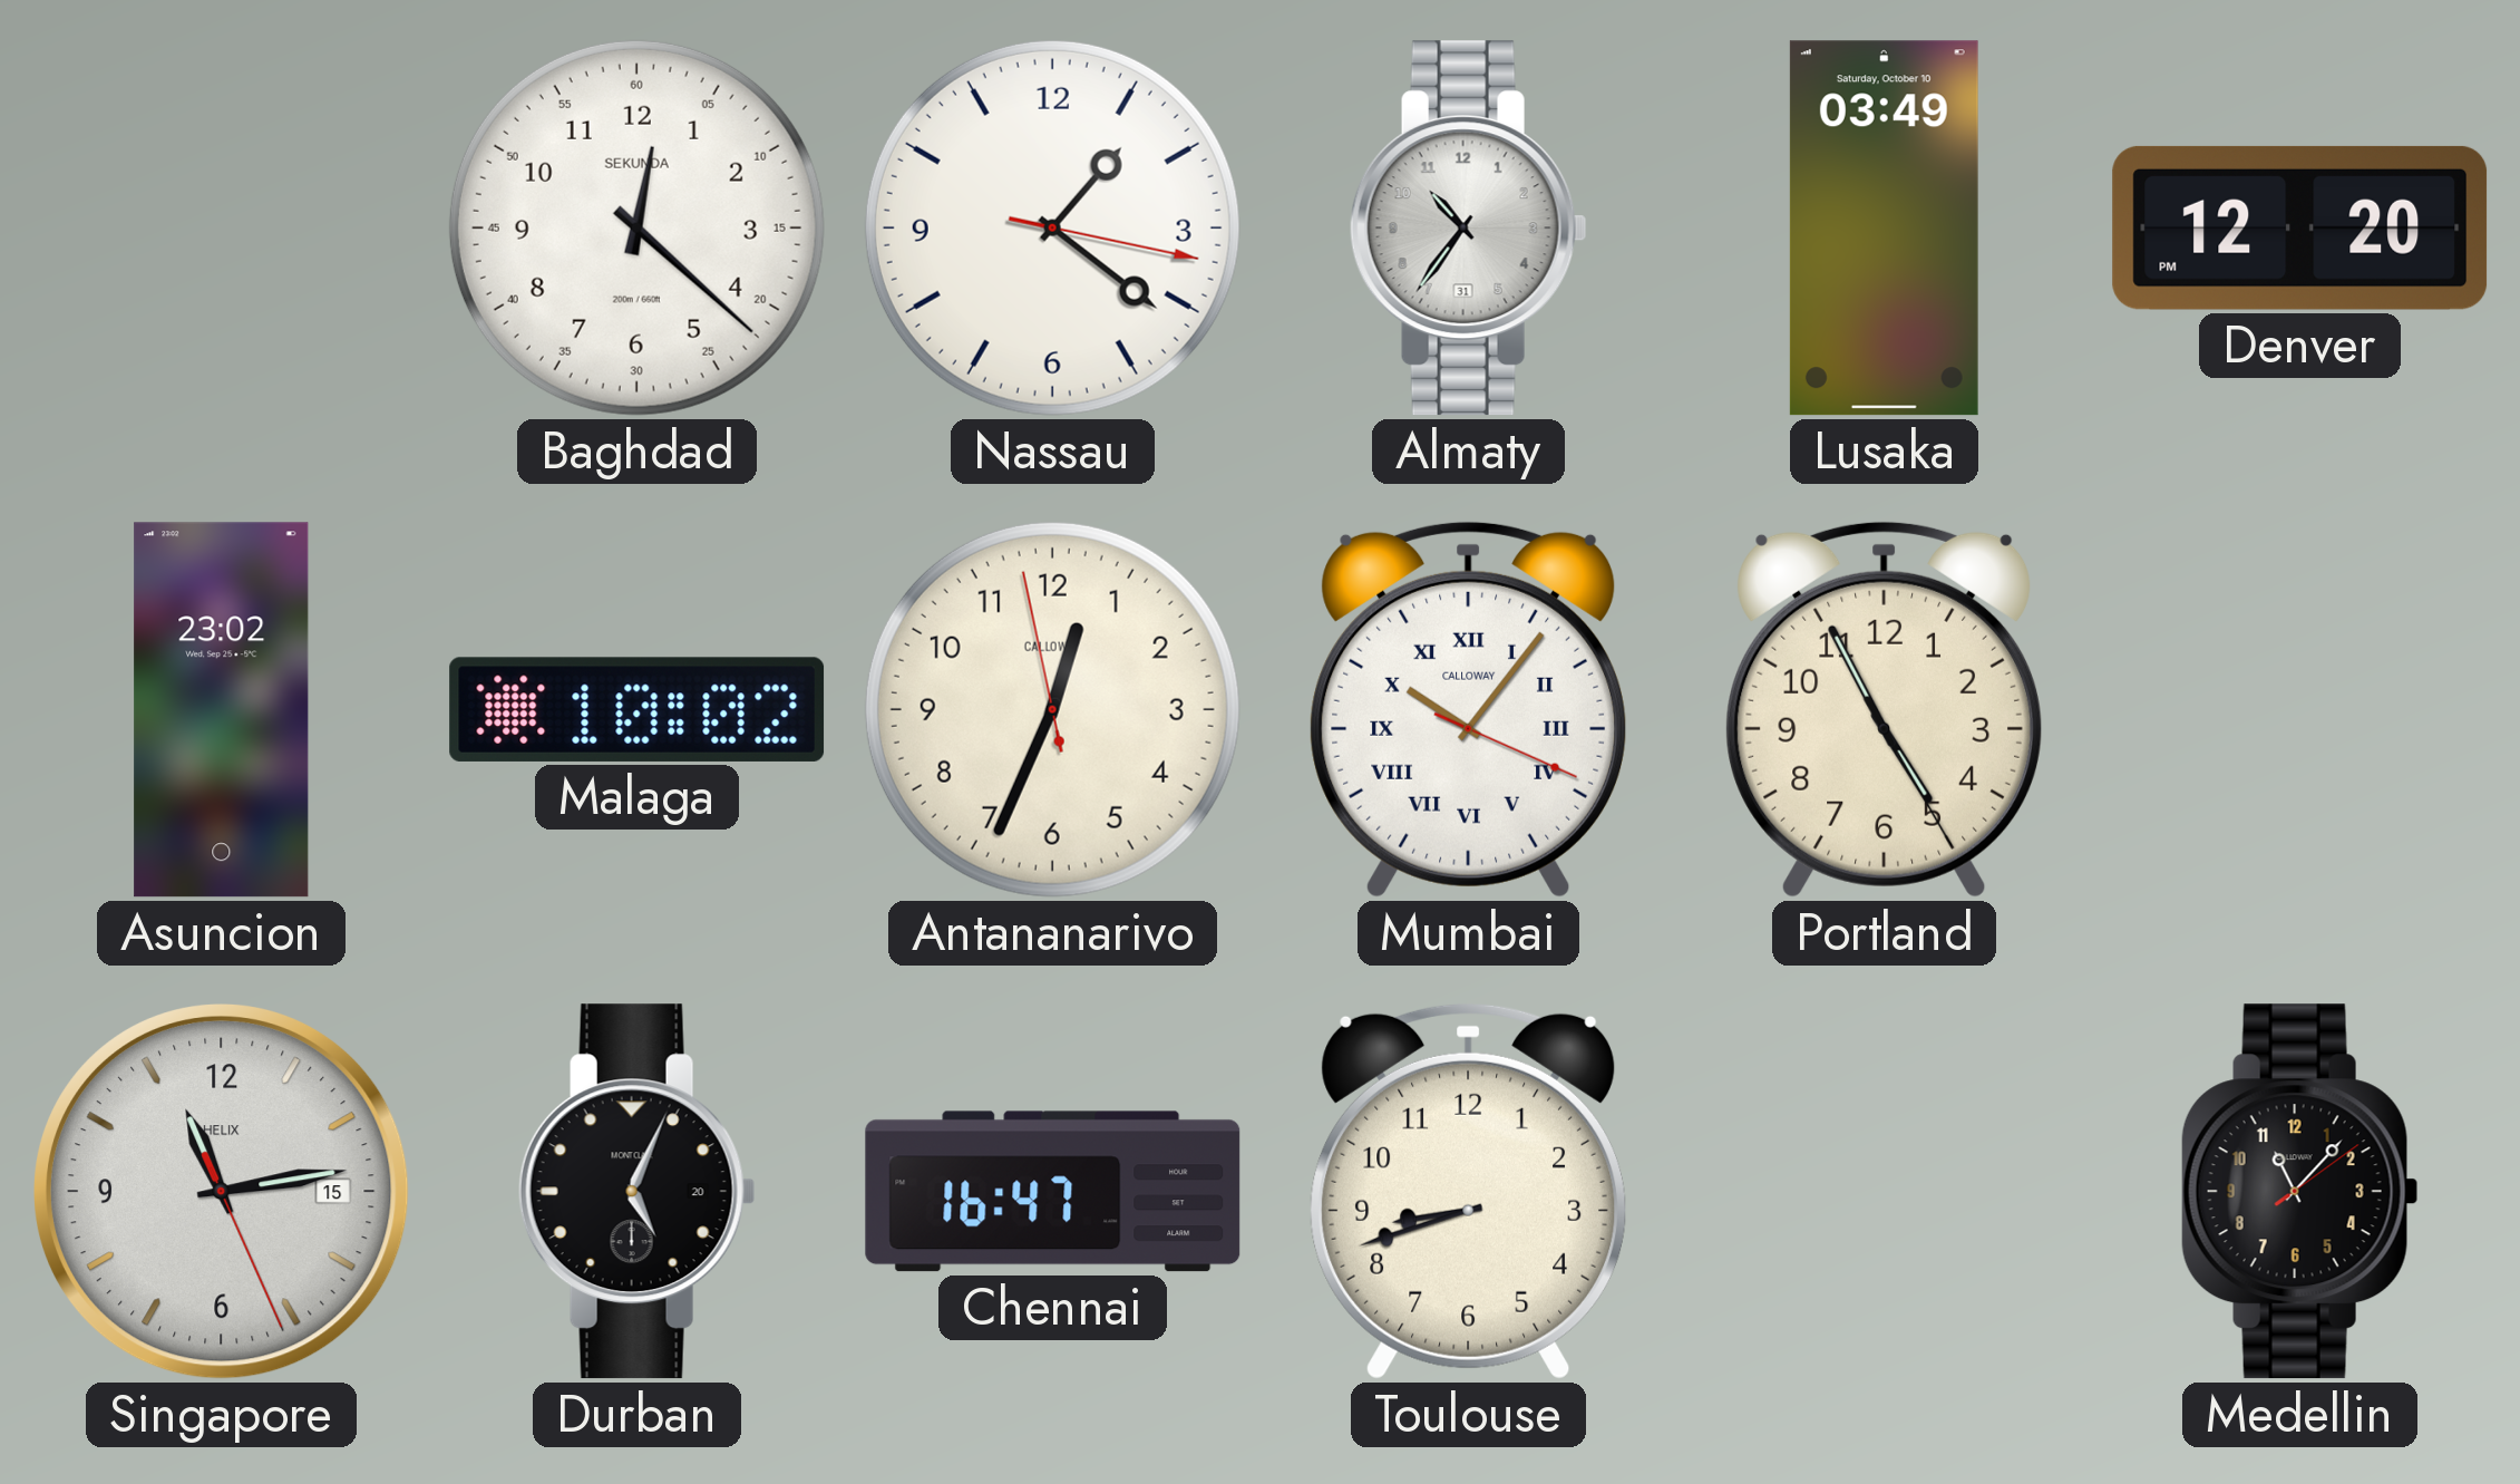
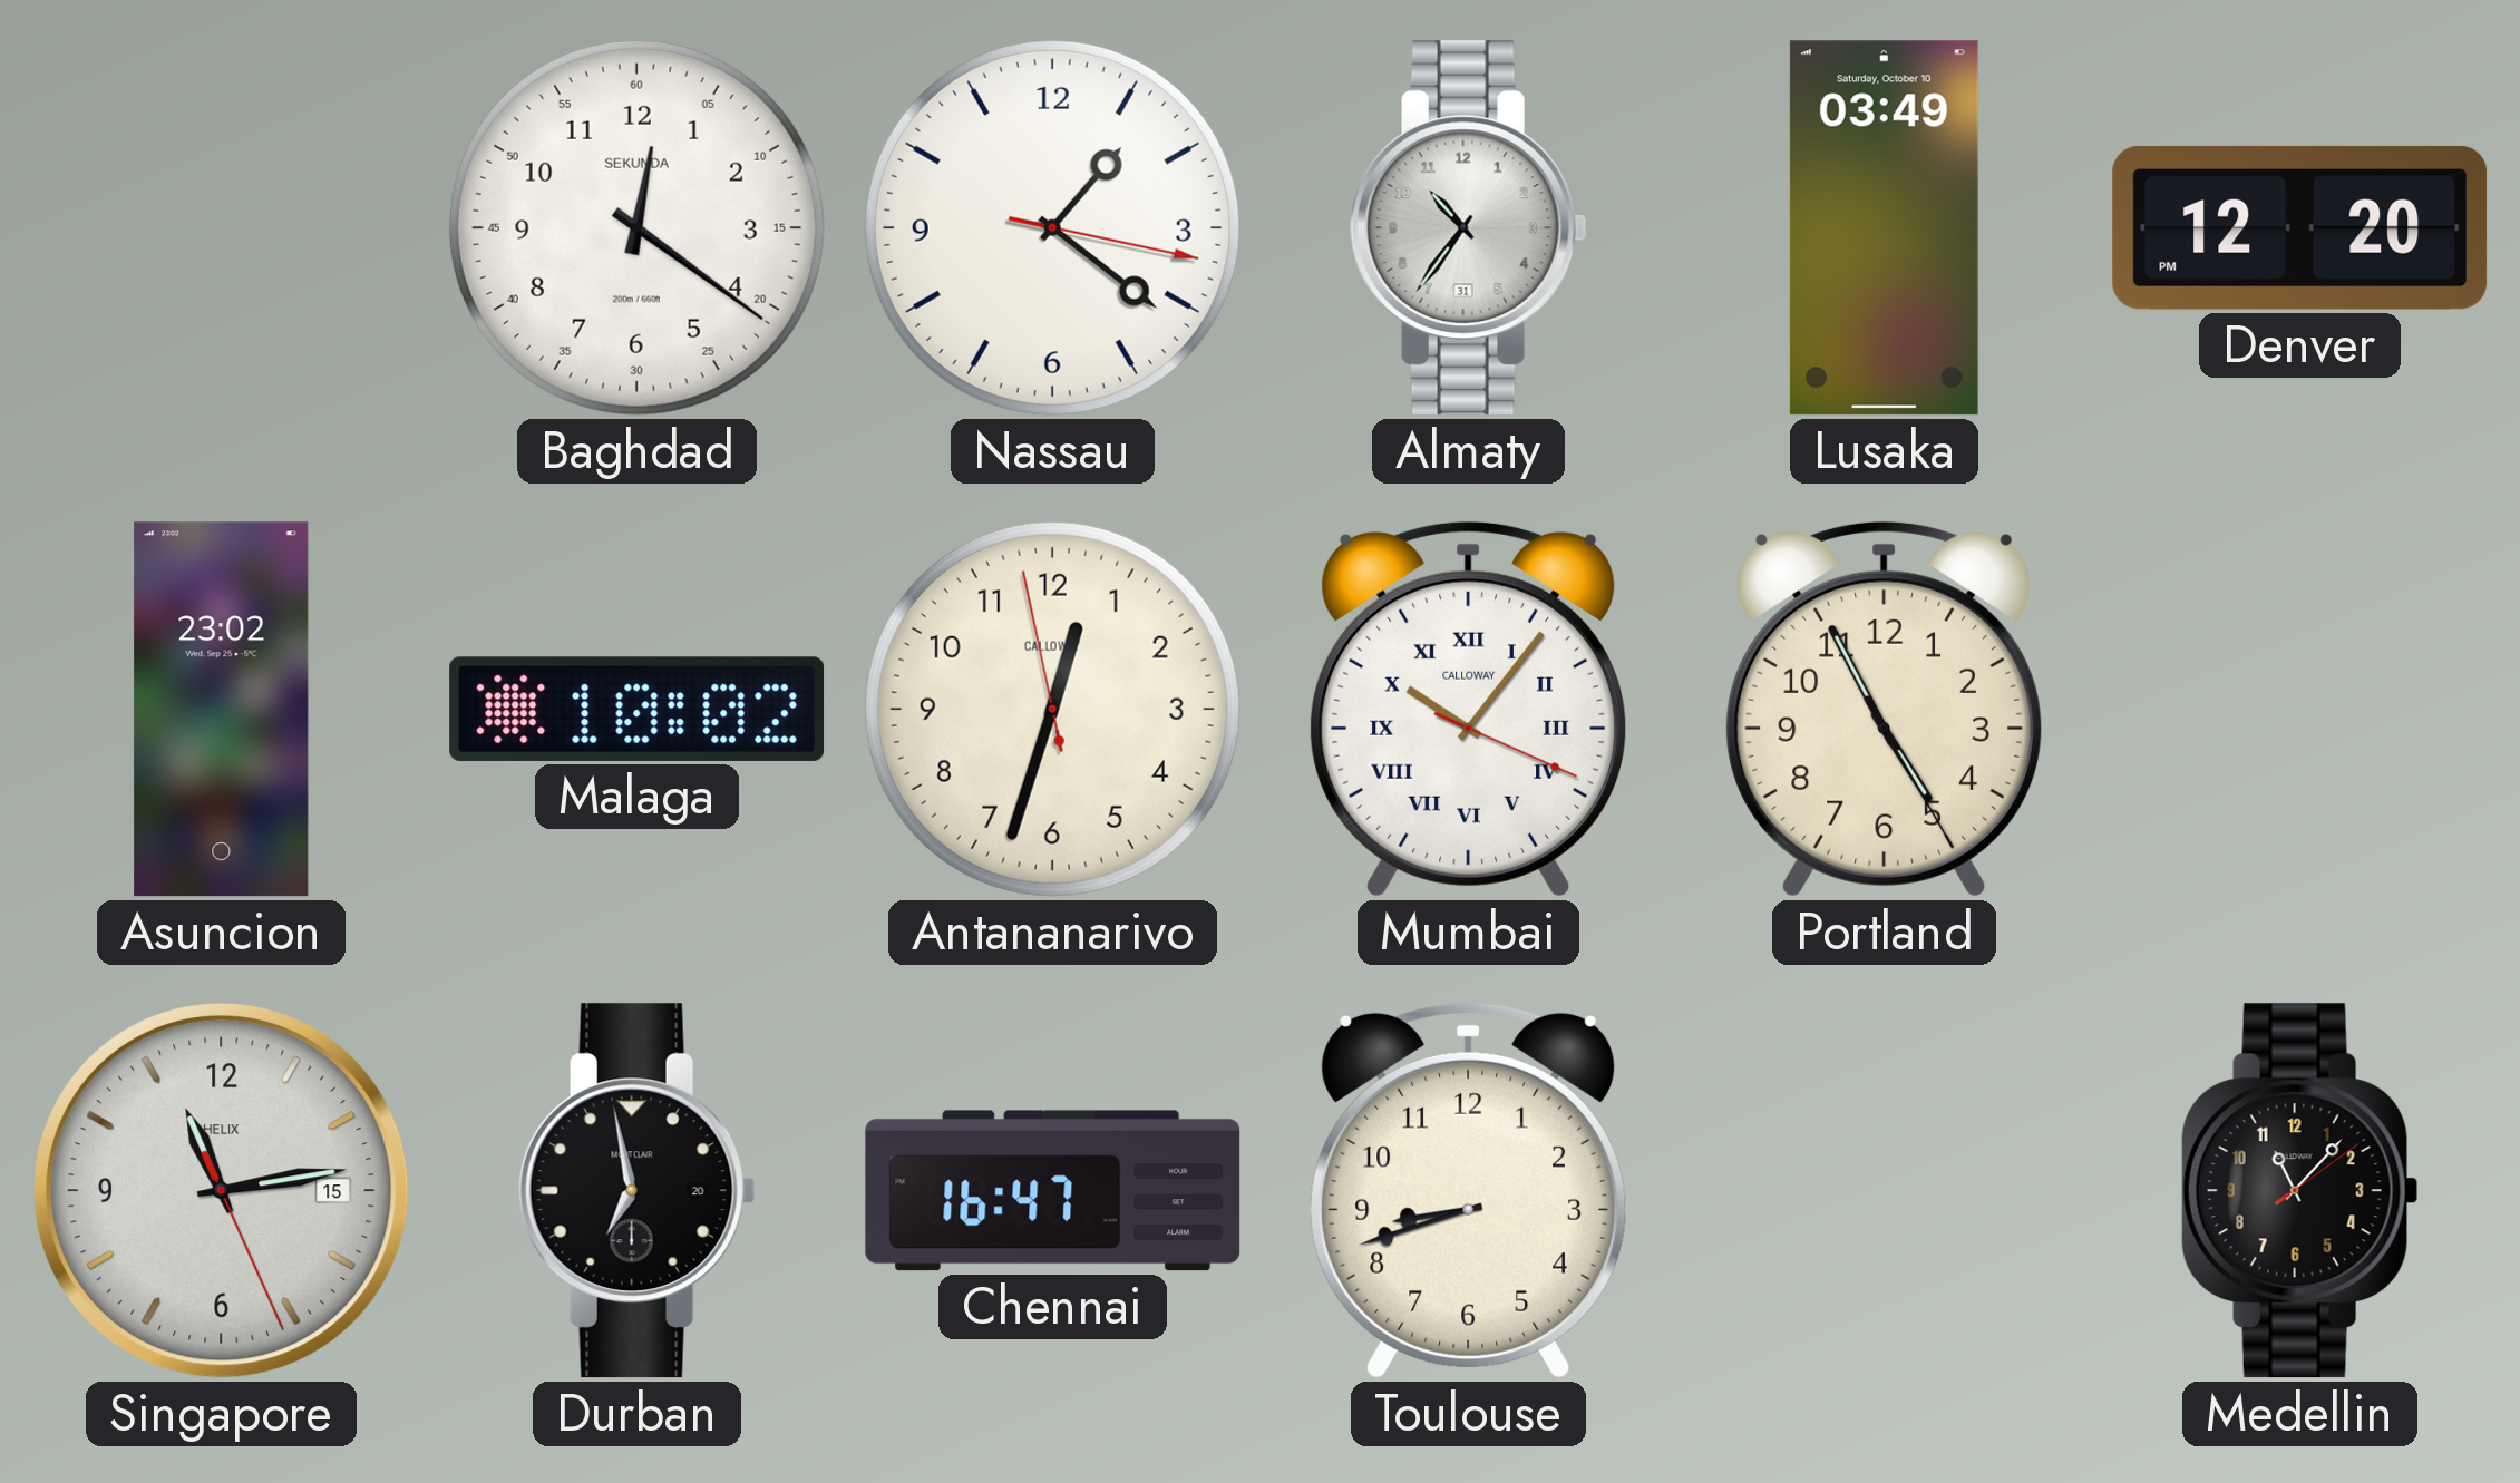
Baghdad: 12:22 -> 12:21
Antananarivo: 12:33 -> 12:32
Durban: 5:04 -> 6:58
